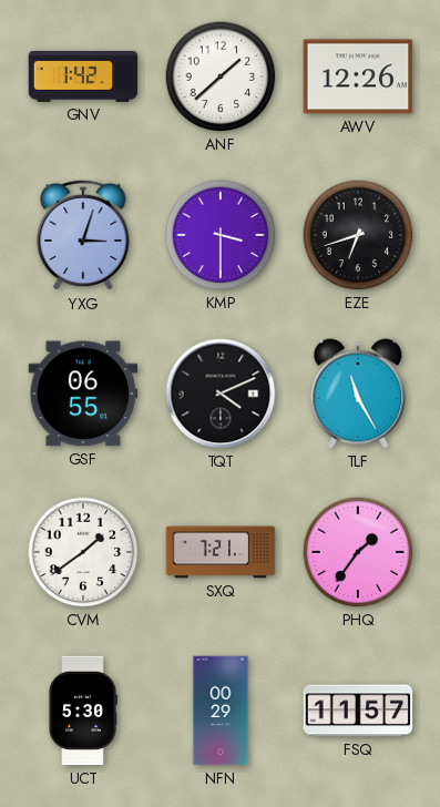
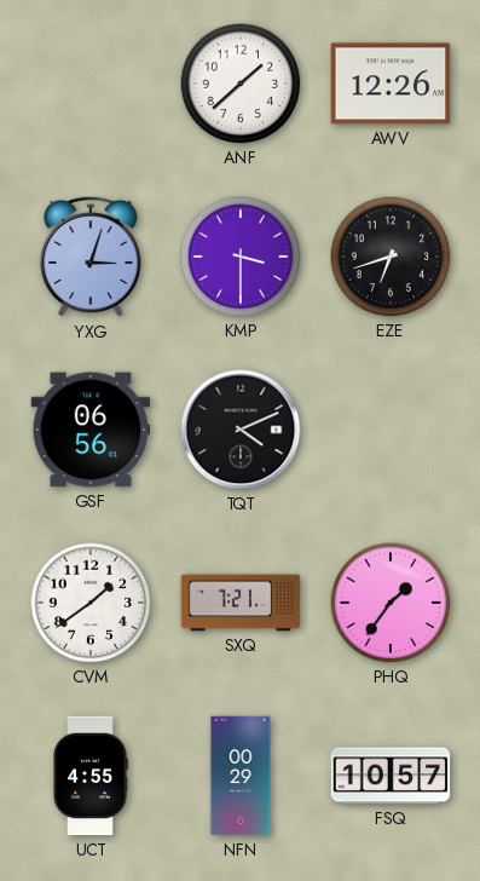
GNV: 1:42 -> none
GSF: 06:55 -> 06:56
TLF: 11:25 -> none
UCT: 5:30 -> 4:55
FSQ: 11:57 -> 10:57
